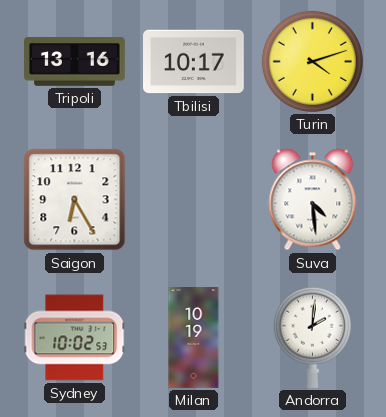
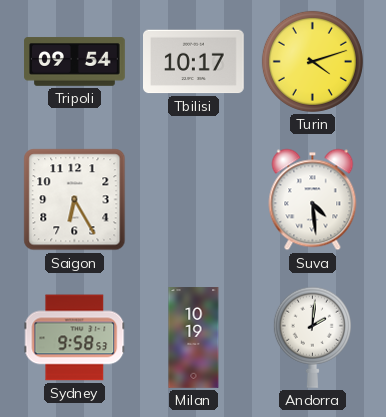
Tripoli: 13:16 -> 09:54
Sydney: 10:02 -> 9:58
